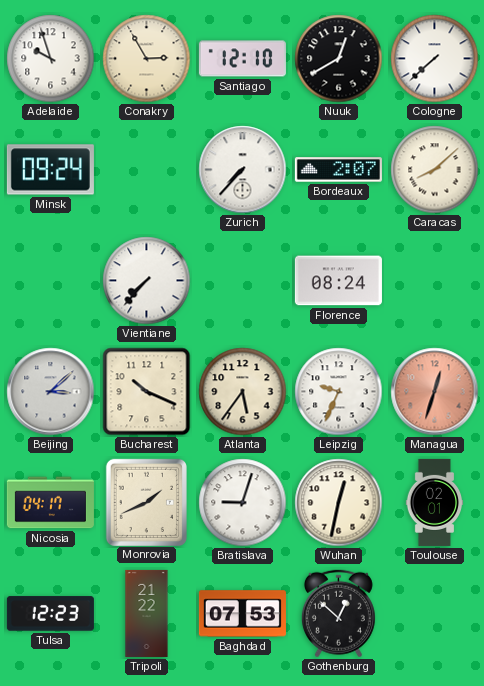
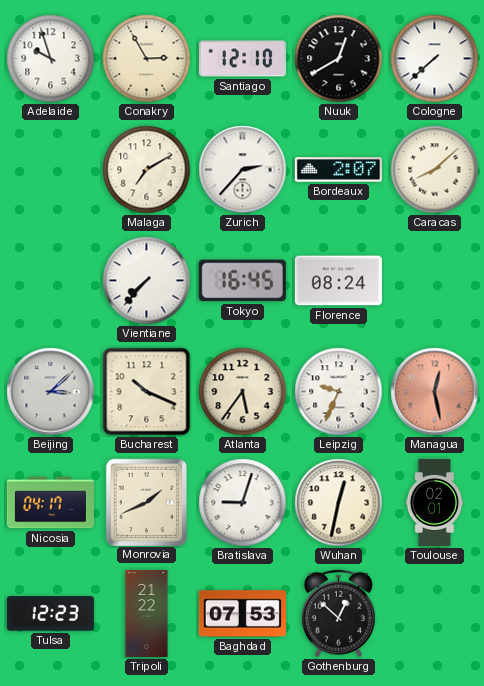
Minsk: 09:24 -> none
Malaga: none -> 7:10
Zurich: 7:37 -> 2:37
Tokyo: none -> 16:45
Managua: 12:33 -> 12:28
